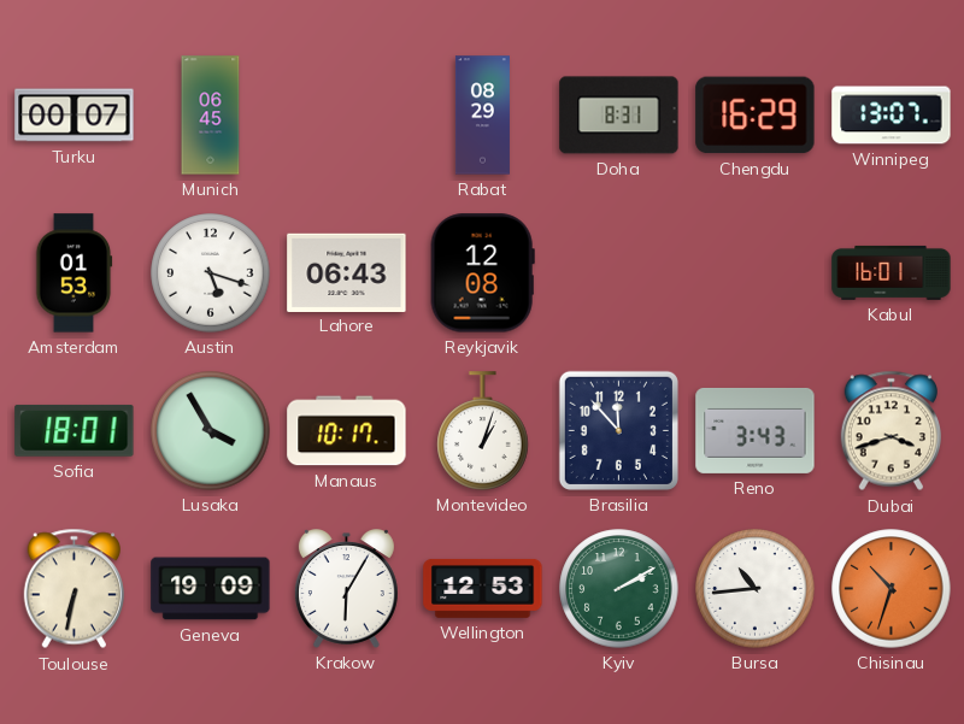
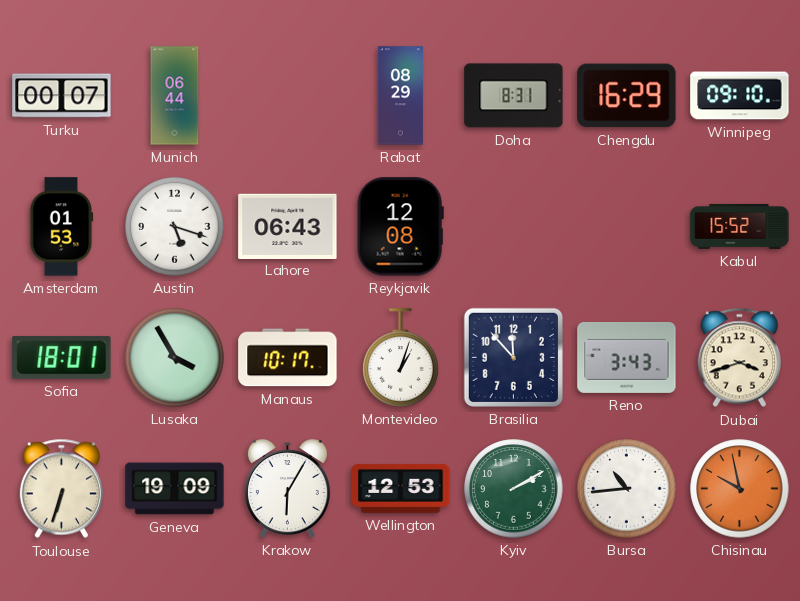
Munich: 06:45 -> 06:44
Winnipeg: 13:07 -> 09:10
Kabul: 16:01 -> 15:52
Toulouse: 6:32 -> 6:33
Chisinau: 10:33 -> 9:58
